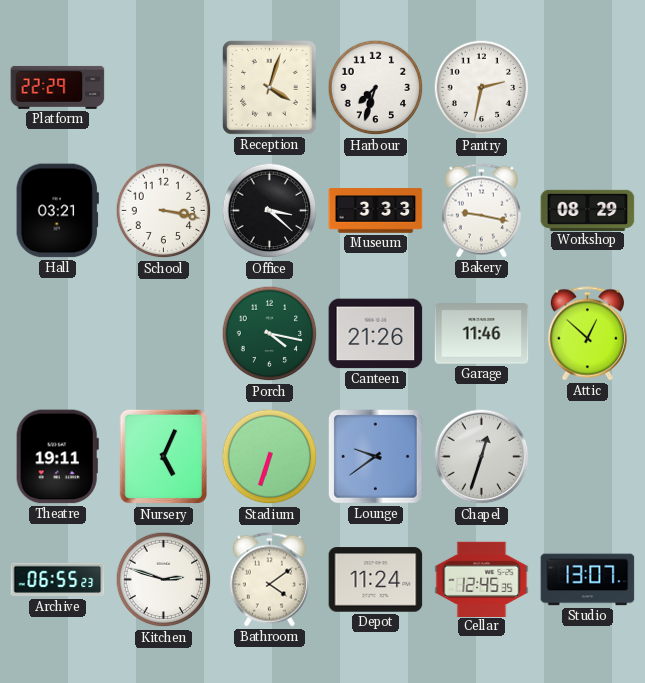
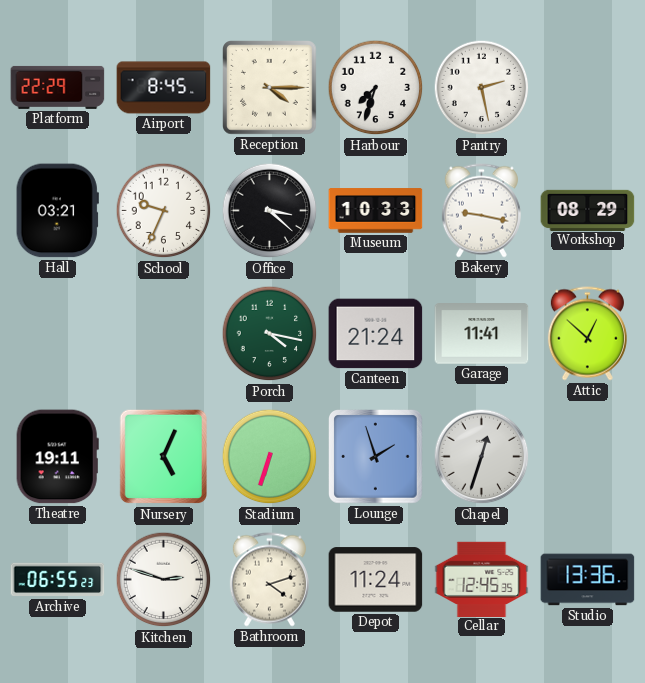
Airport: none -> 8:45
Reception: 4:03 -> 4:15
Pantry: 2:32 -> 2:28
School: 3:17 -> 9:34
Museum: 3:33 -> 10:33
Canteen: 21:26 -> 21:24
Garage: 11:46 -> 11:41
Lounge: 9:39 -> 1:57
Bathroom: 4:09 -> 4:12
Studio: 13:07 -> 13:36
